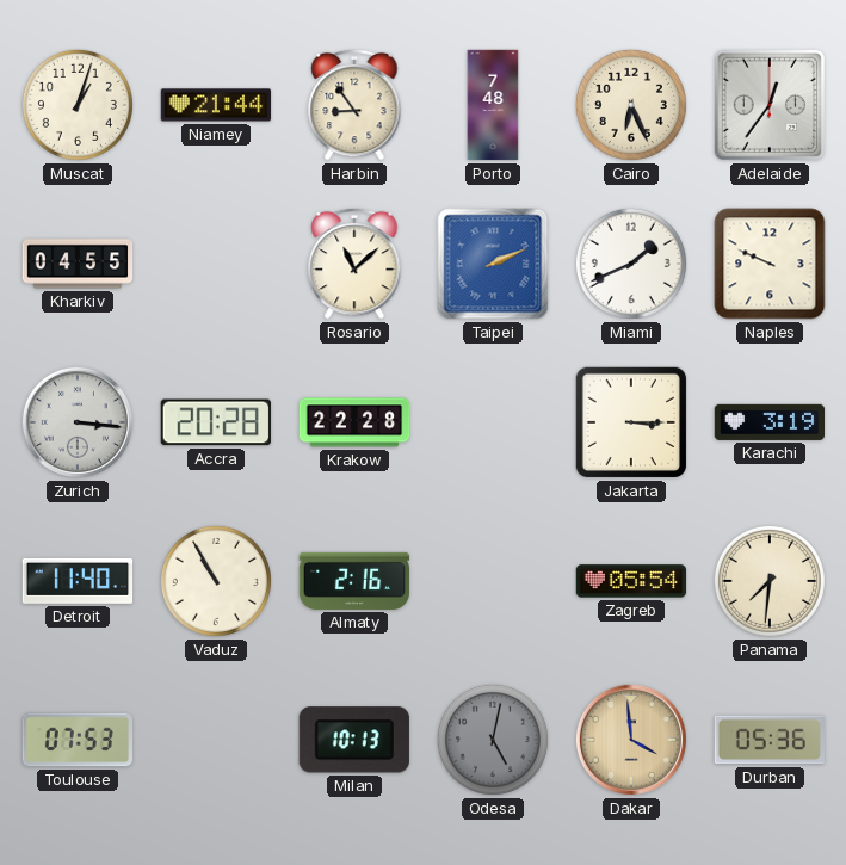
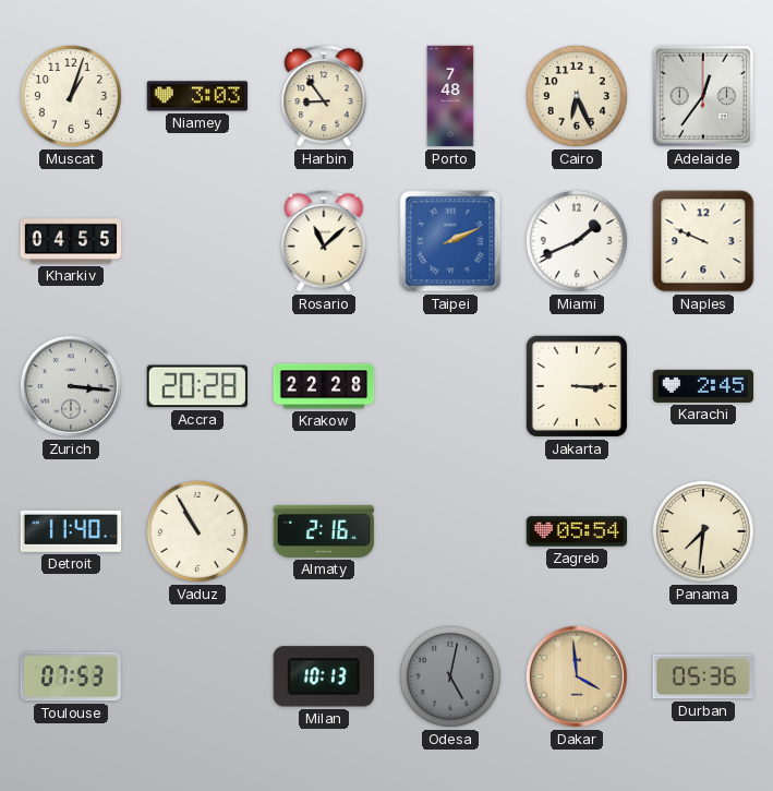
Niamey: 21:44 -> 3:03
Karachi: 3:19 -> 2:45
